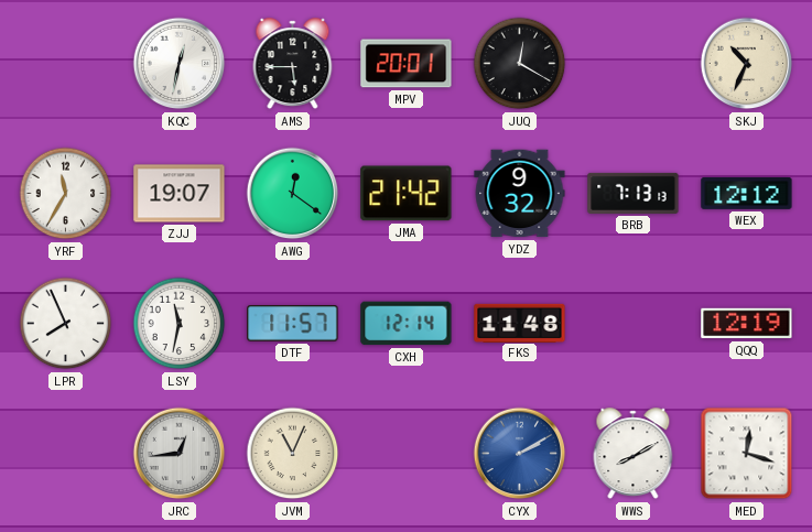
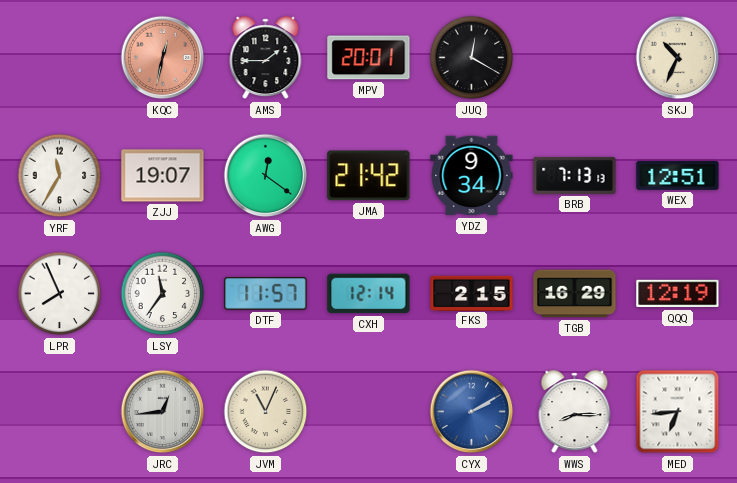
KQC dial: white -> salmon
AMS: 5:45 -> 1:45
YDZ: 9:32 -> 9:34
WEX: 12:12 -> 12:51
LSY: 11:32 -> 11:36
FKS: 11:48 -> 2:15
TGB: none -> 16:29
WWS: 8:10 -> 8:15
MED: 12:18 -> 6:44
